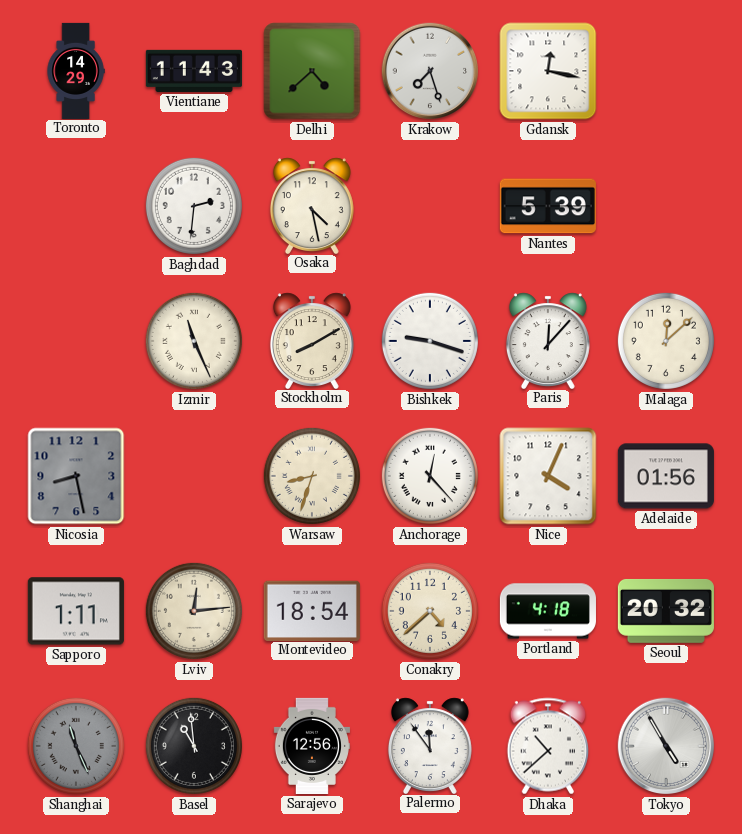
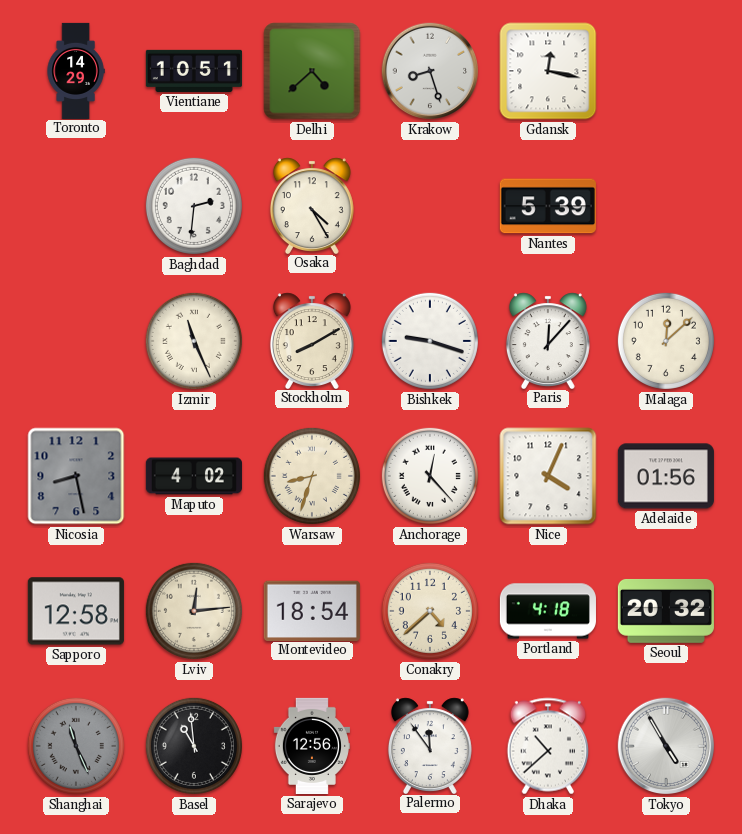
Vientiane: 11:43 -> 10:51
Krakow: 7:27 -> 8:27
Osaka: 4:28 -> 4:25
Maputo: none -> 4:02
Sapporo: 1:11 -> 12:58
